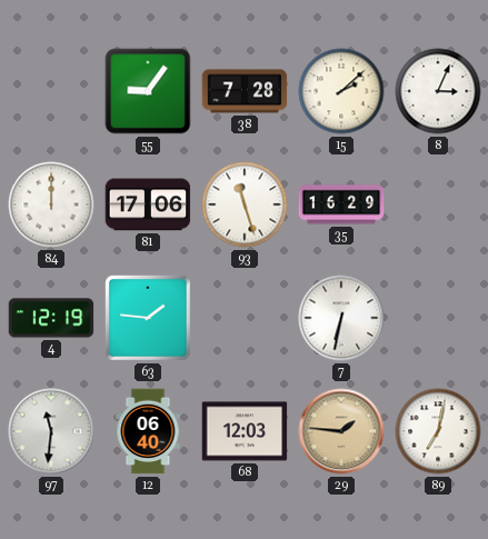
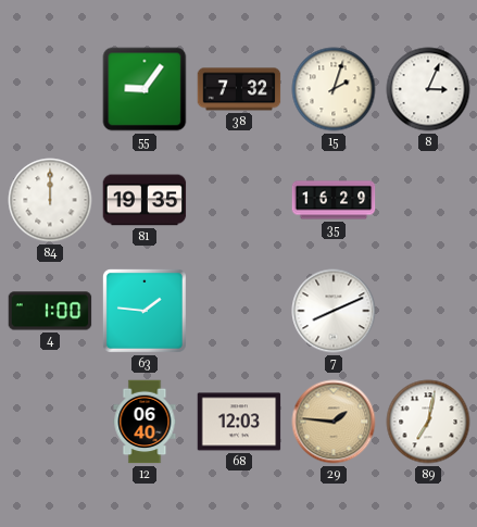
38: 7:28 -> 7:32
15: 2:08 -> 2:03
81: 17:06 -> 19:35
93: 11:27 -> none
4: 12:19 -> 1:00
7: 6:32 -> 8:11
97: 11:31 -> none
